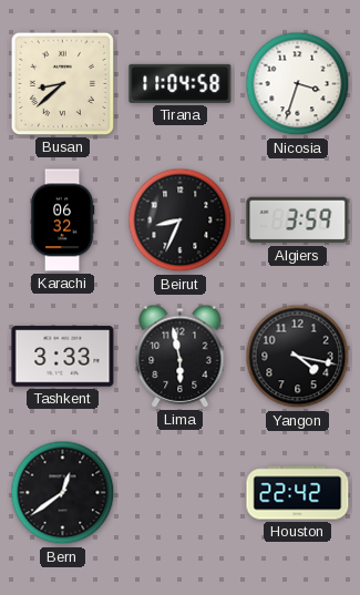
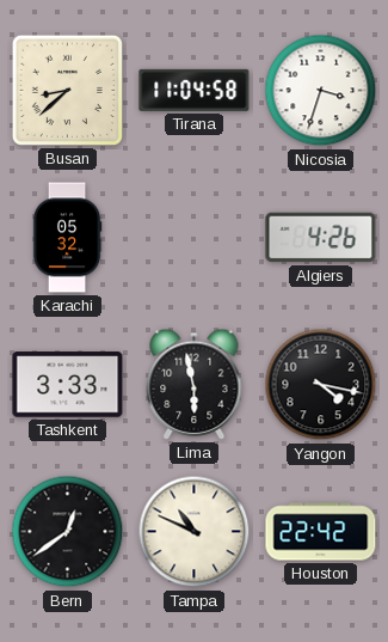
Karachi: 06:32 -> 05:32
Beirut: 8:34 -> none
Algiers: 3:59 -> 4:26
Tampa: none -> 10:49
